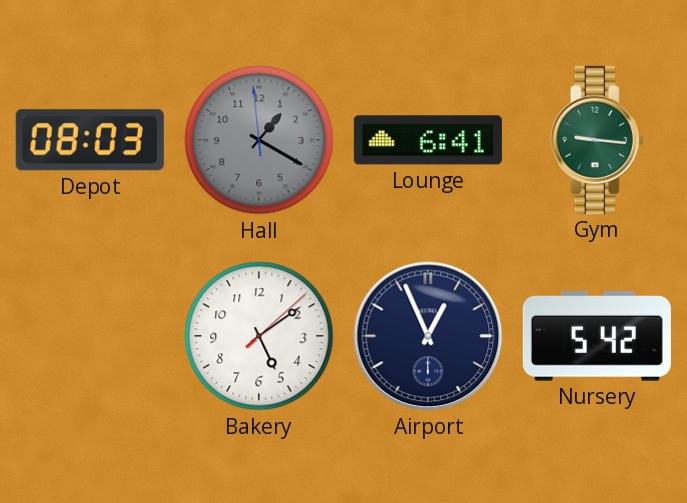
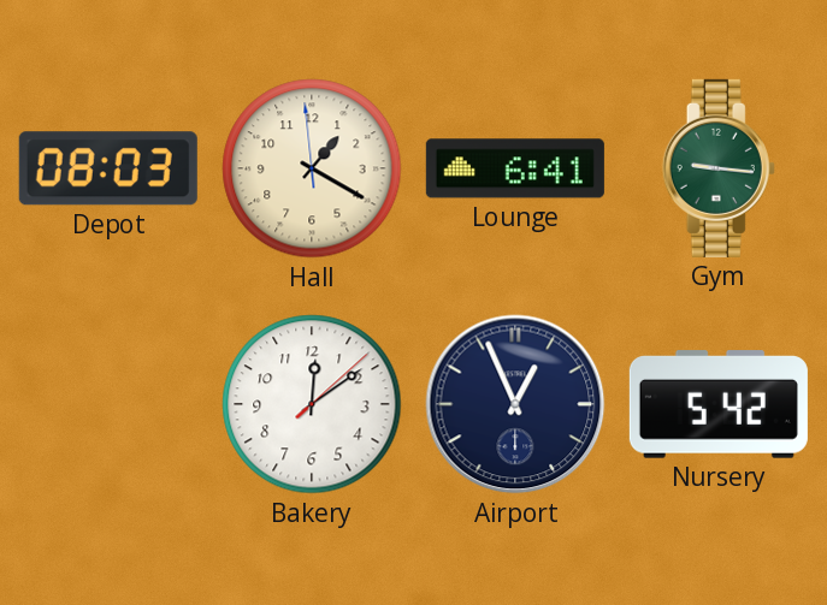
Hall dial: grey -> cream
Bakery: 5:09 -> 12:09
